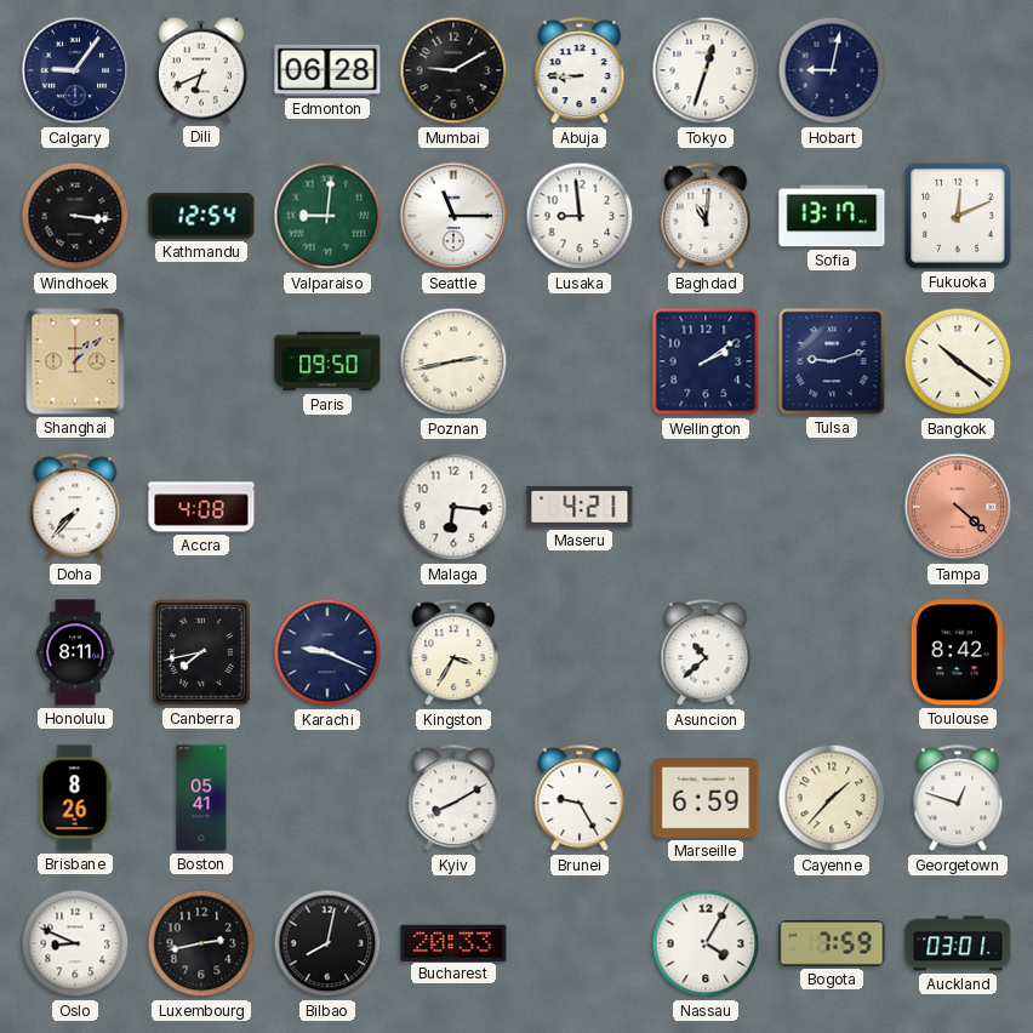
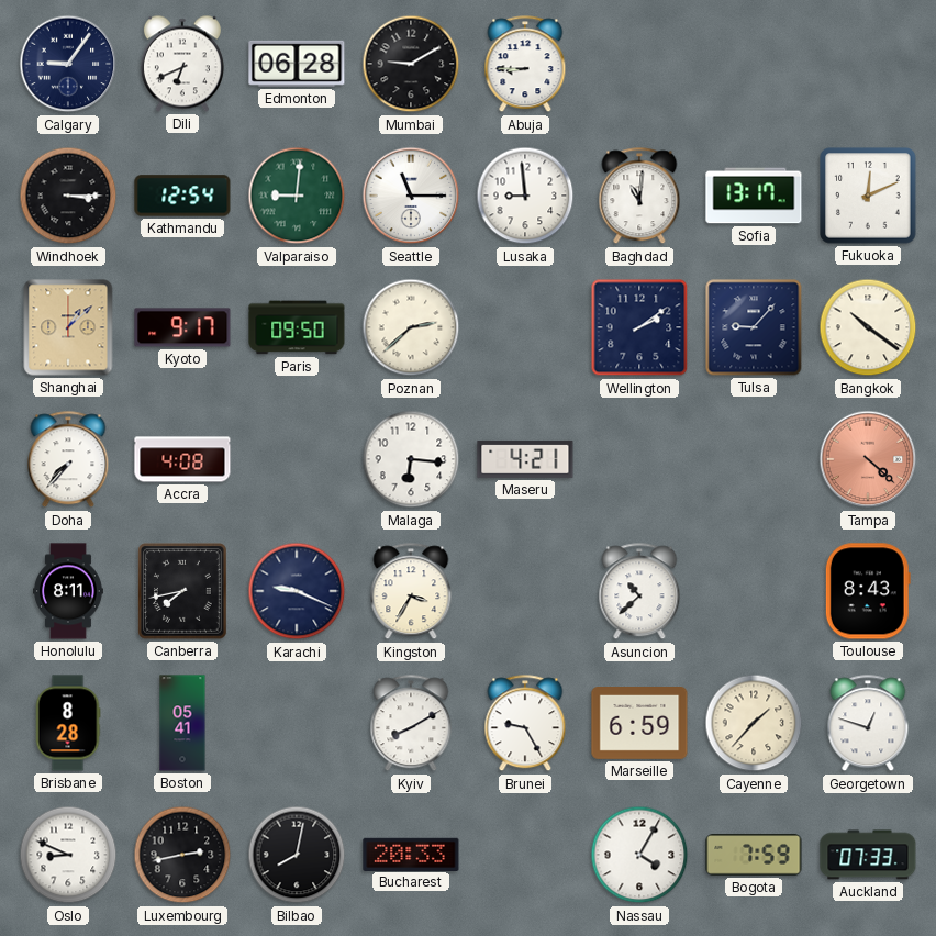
Tokyo: 12:33 -> none
Hobart: 9:02 -> none
Windhoek: 3:16 -> 3:15
Kyoto: none -> 9:17
Poznan: 2:43 -> 2:38
Tulsa: 9:12 -> 9:07
Toulouse: 8:42 -> 8:43
Brisbane: 8:26 -> 8:28
Auckland: 03:01 -> 07:33
